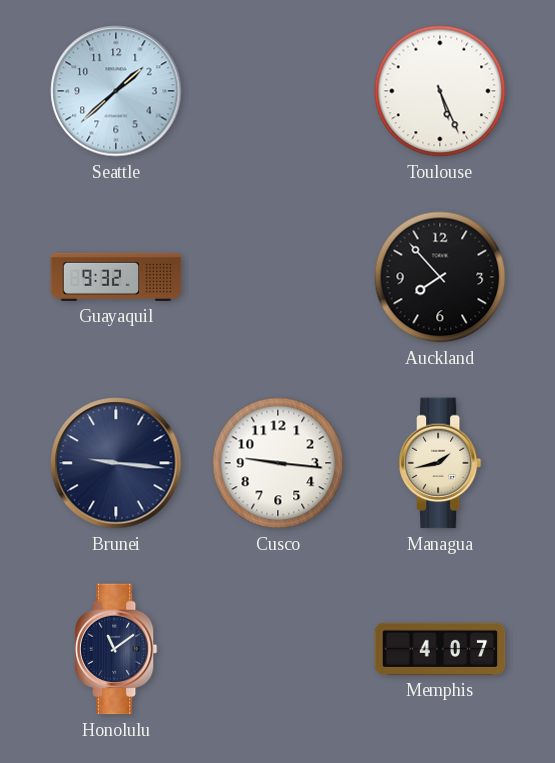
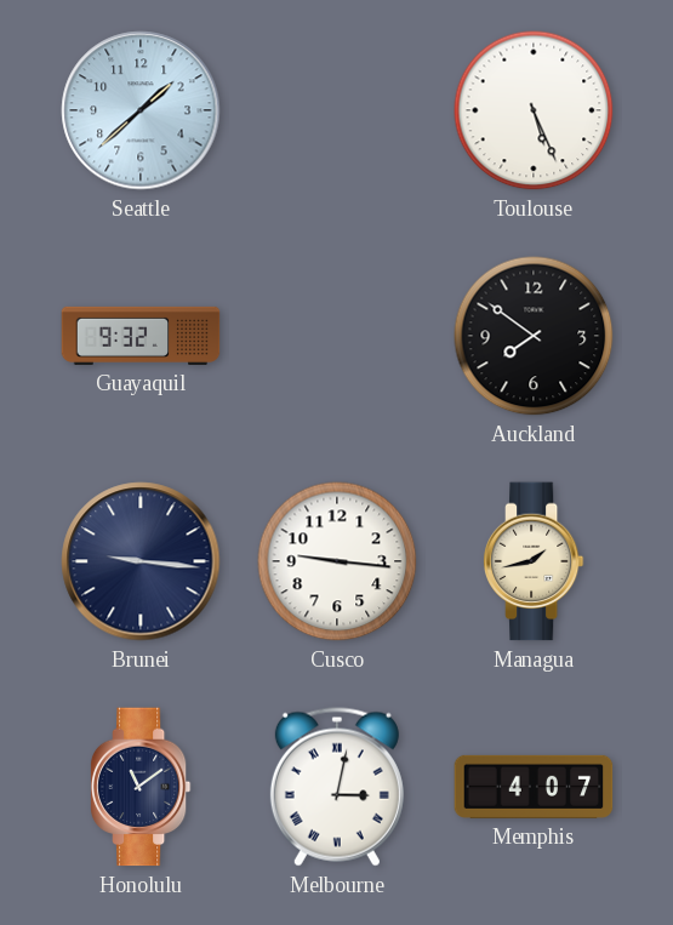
Auckland: 7:53 -> 7:51
Melbourne: none -> 3:02
